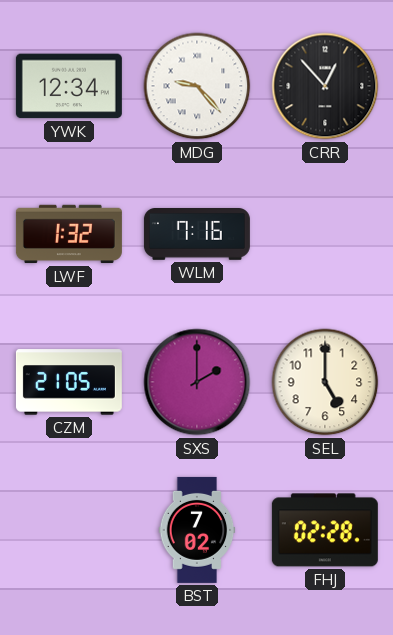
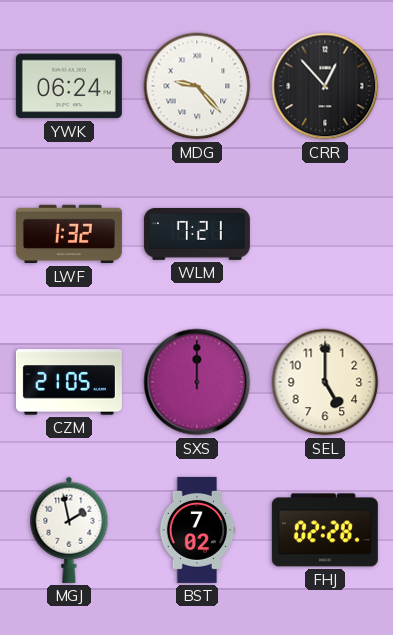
YWK: 12:34 -> 06:24
WLM: 7:16 -> 7:21
SXS: 2:00 -> 12:00
MGJ: none -> 1:58
